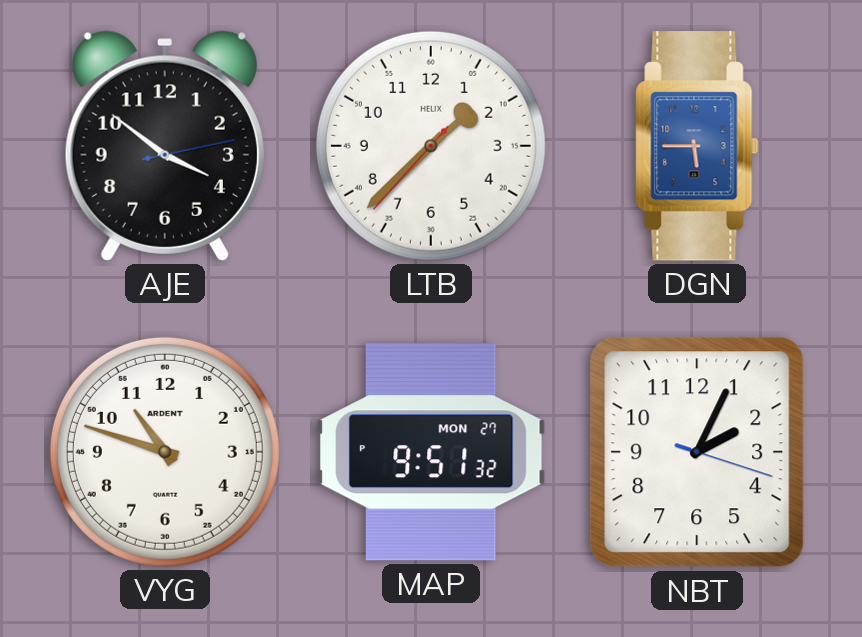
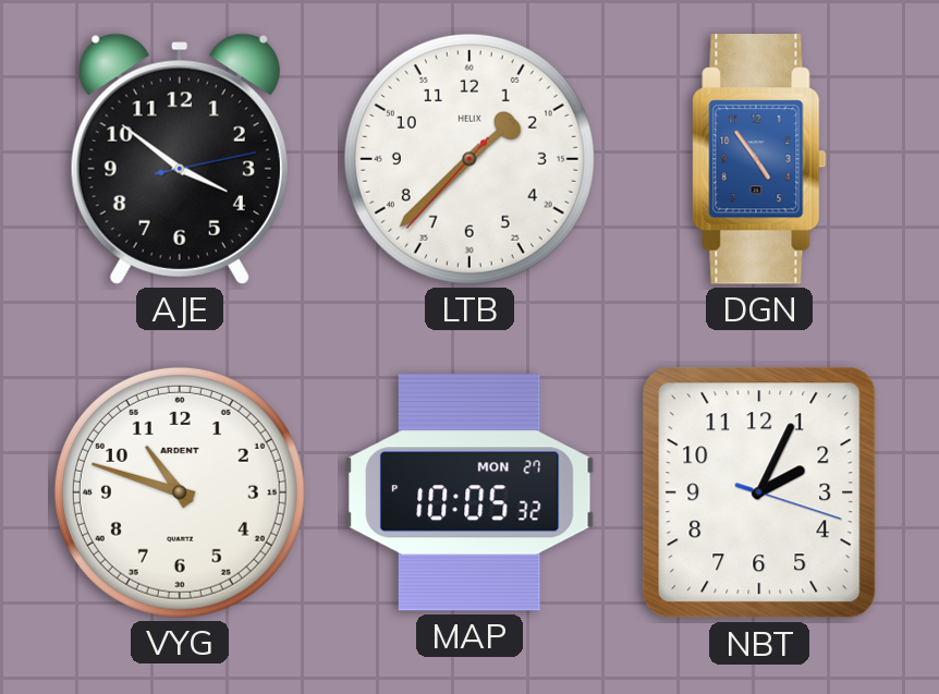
DGN: 5:45 -> 4:54
MAP: 9:51 -> 10:05
